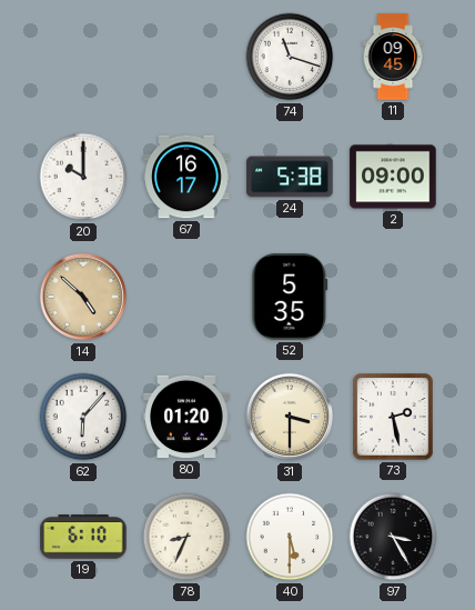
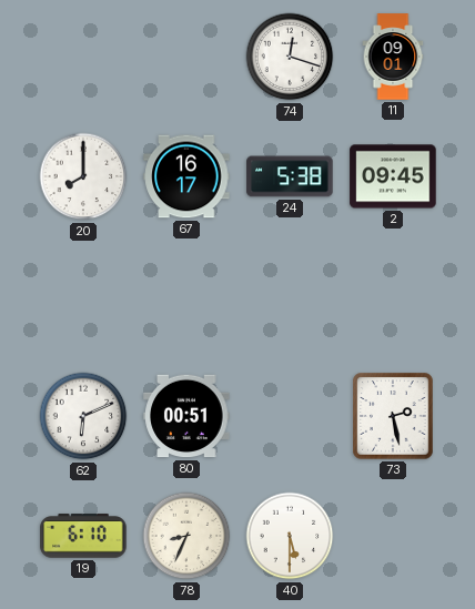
74: 11:18 -> 12:18
11: 09:45 -> 09:01
20: 10:00 -> 8:00
2: 09:00 -> 09:45
14: 4:52 -> none
52: 5:35 -> none
62: 6:07 -> 6:11
80: 01:20 -> 00:51
31: 3:30 -> none
97: 3:25 -> none
